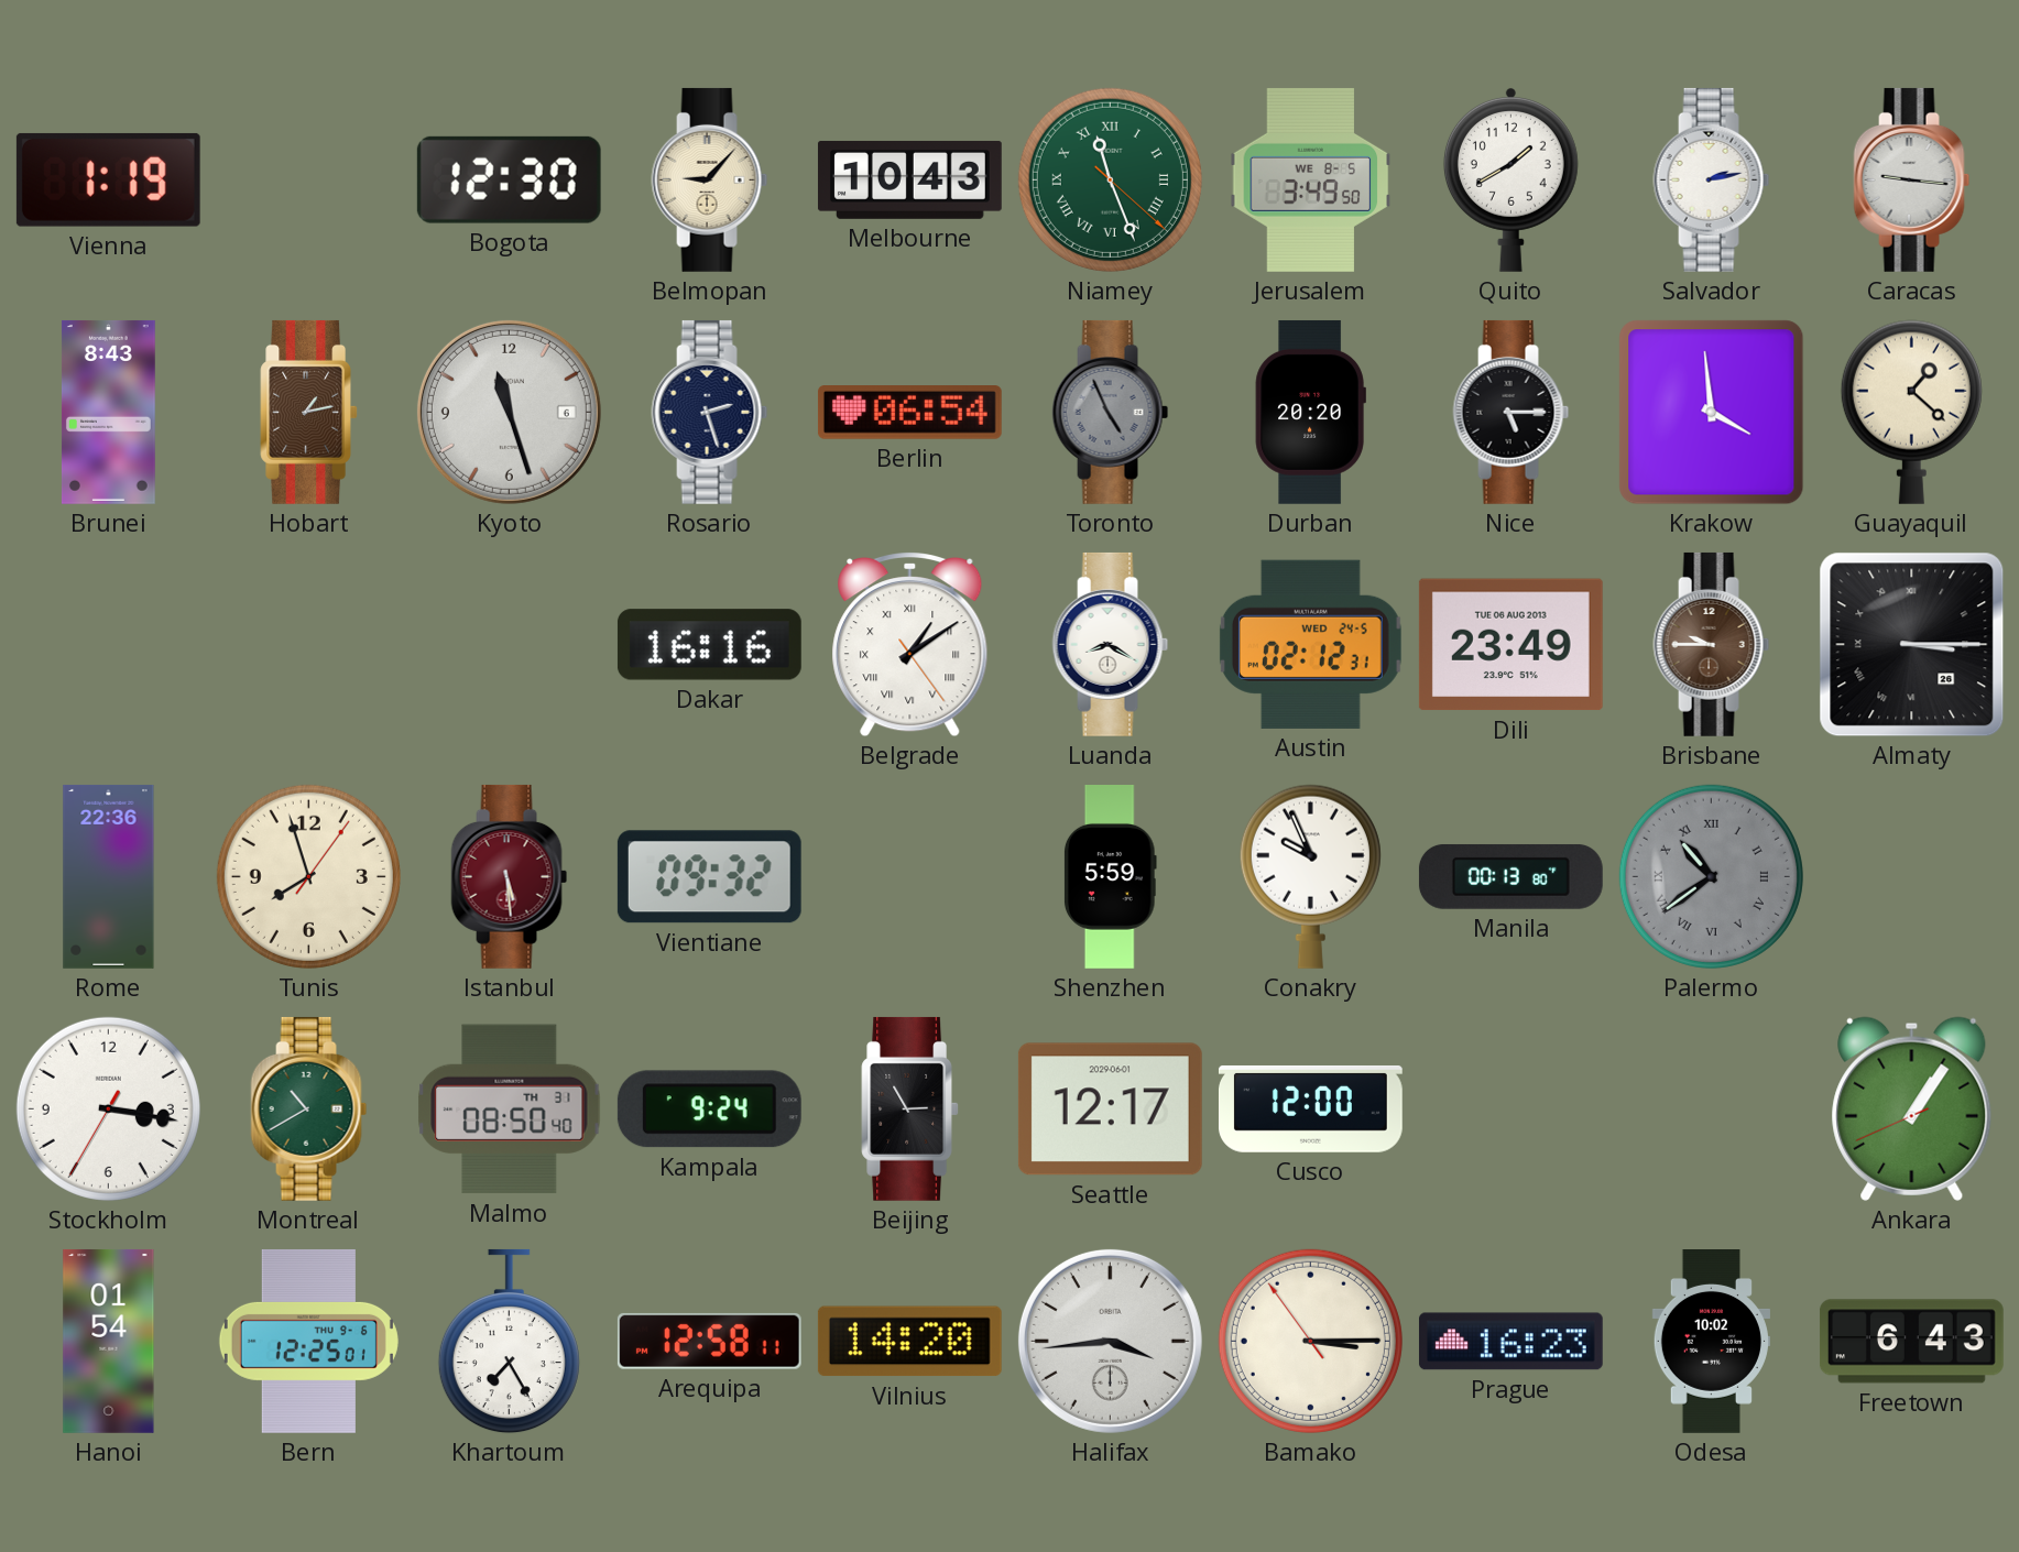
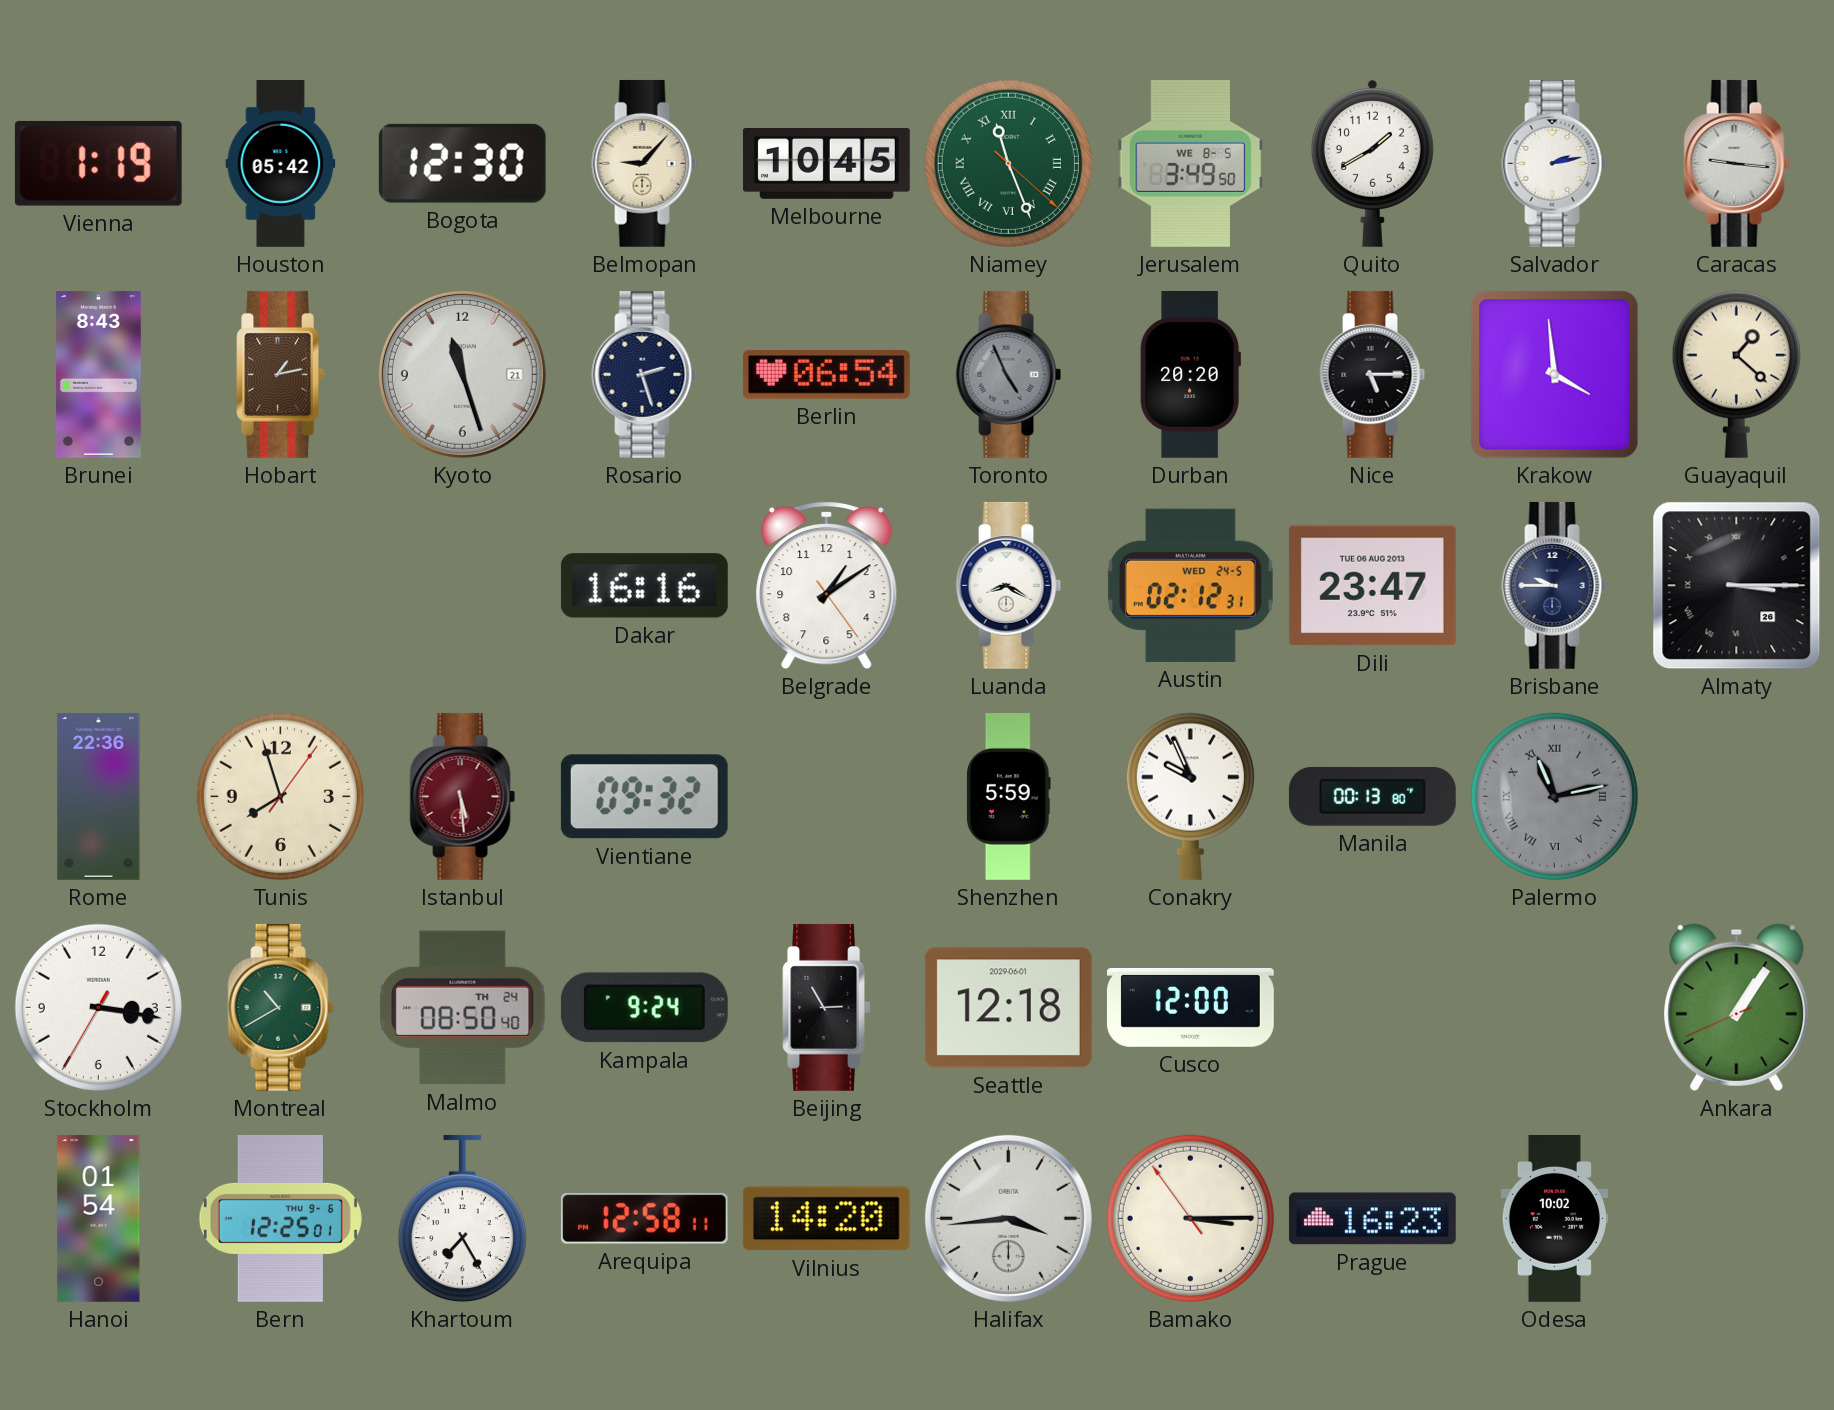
Houston: none -> 05:42
Melbourne: 10:43 -> 10:45
Kyoto date: 6 -> 21
Belgrade numerals: Roman -> Arabic
Dili: 23:49 -> 23:47
Brisbane dial: brown -> navy
Palermo: 10:39 -> 11:13
Malmo date: TH 31 -> TH 24
Seattle: 12:17 -> 12:18
Freetown: 6:43 -> none
